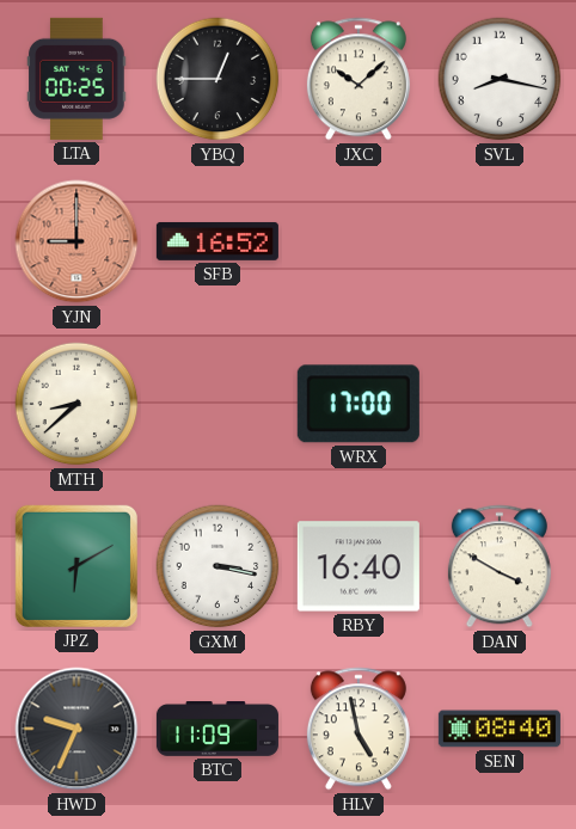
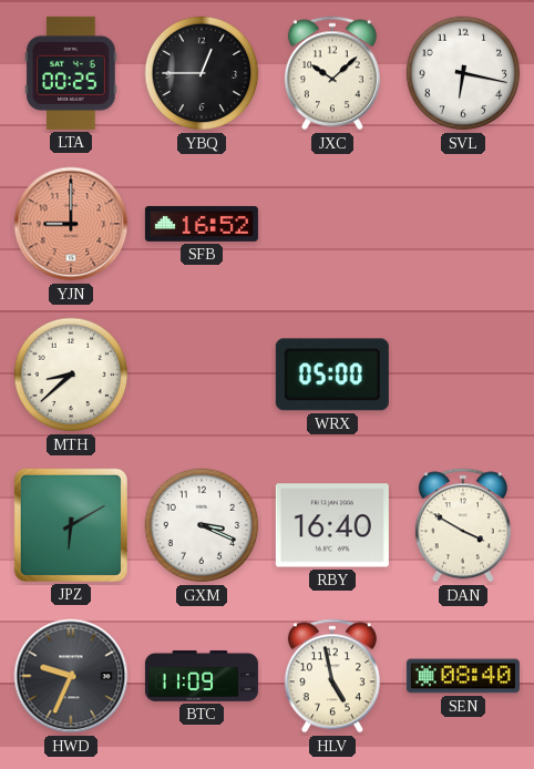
SVL: 8:17 -> 6:17
WRX: 17:00 -> 05:00
GXM: 3:17 -> 3:19
